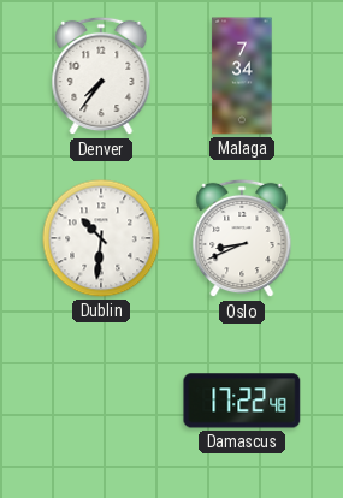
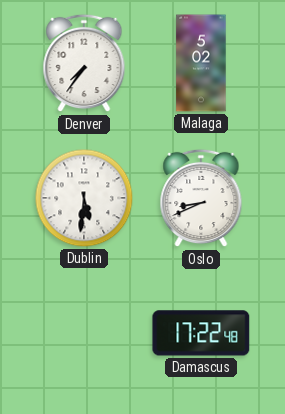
Malaga: 7:34 -> 5:02
Dublin: 10:31 -> 5:31
